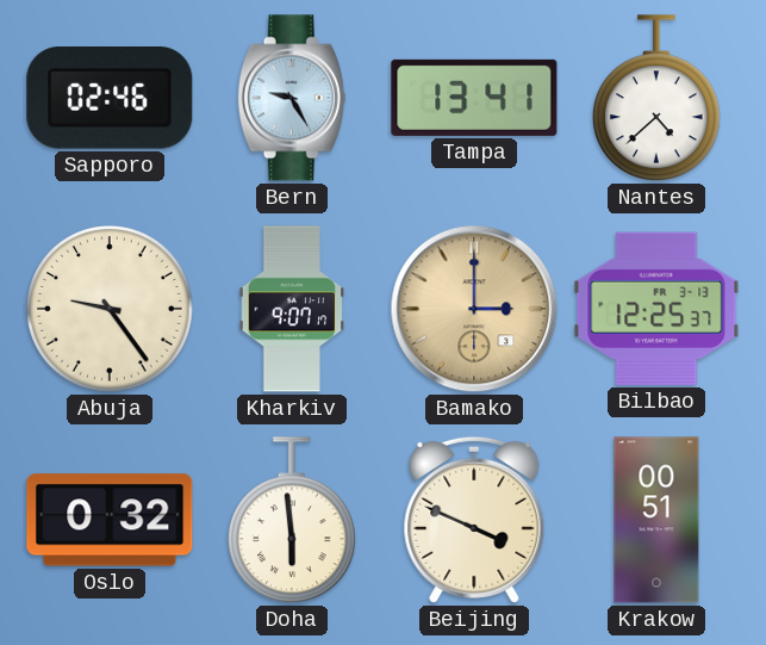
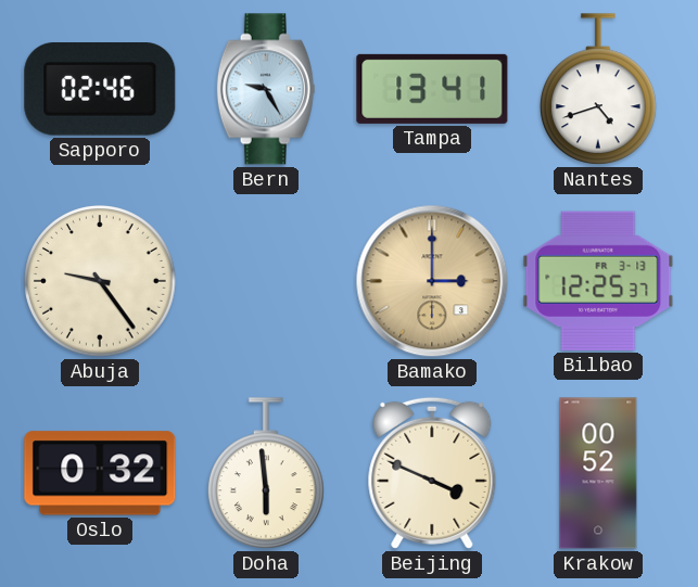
Nantes: 4:38 -> 4:42
Kharkiv: 9:07 -> none
Krakow: 00:51 -> 00:52
